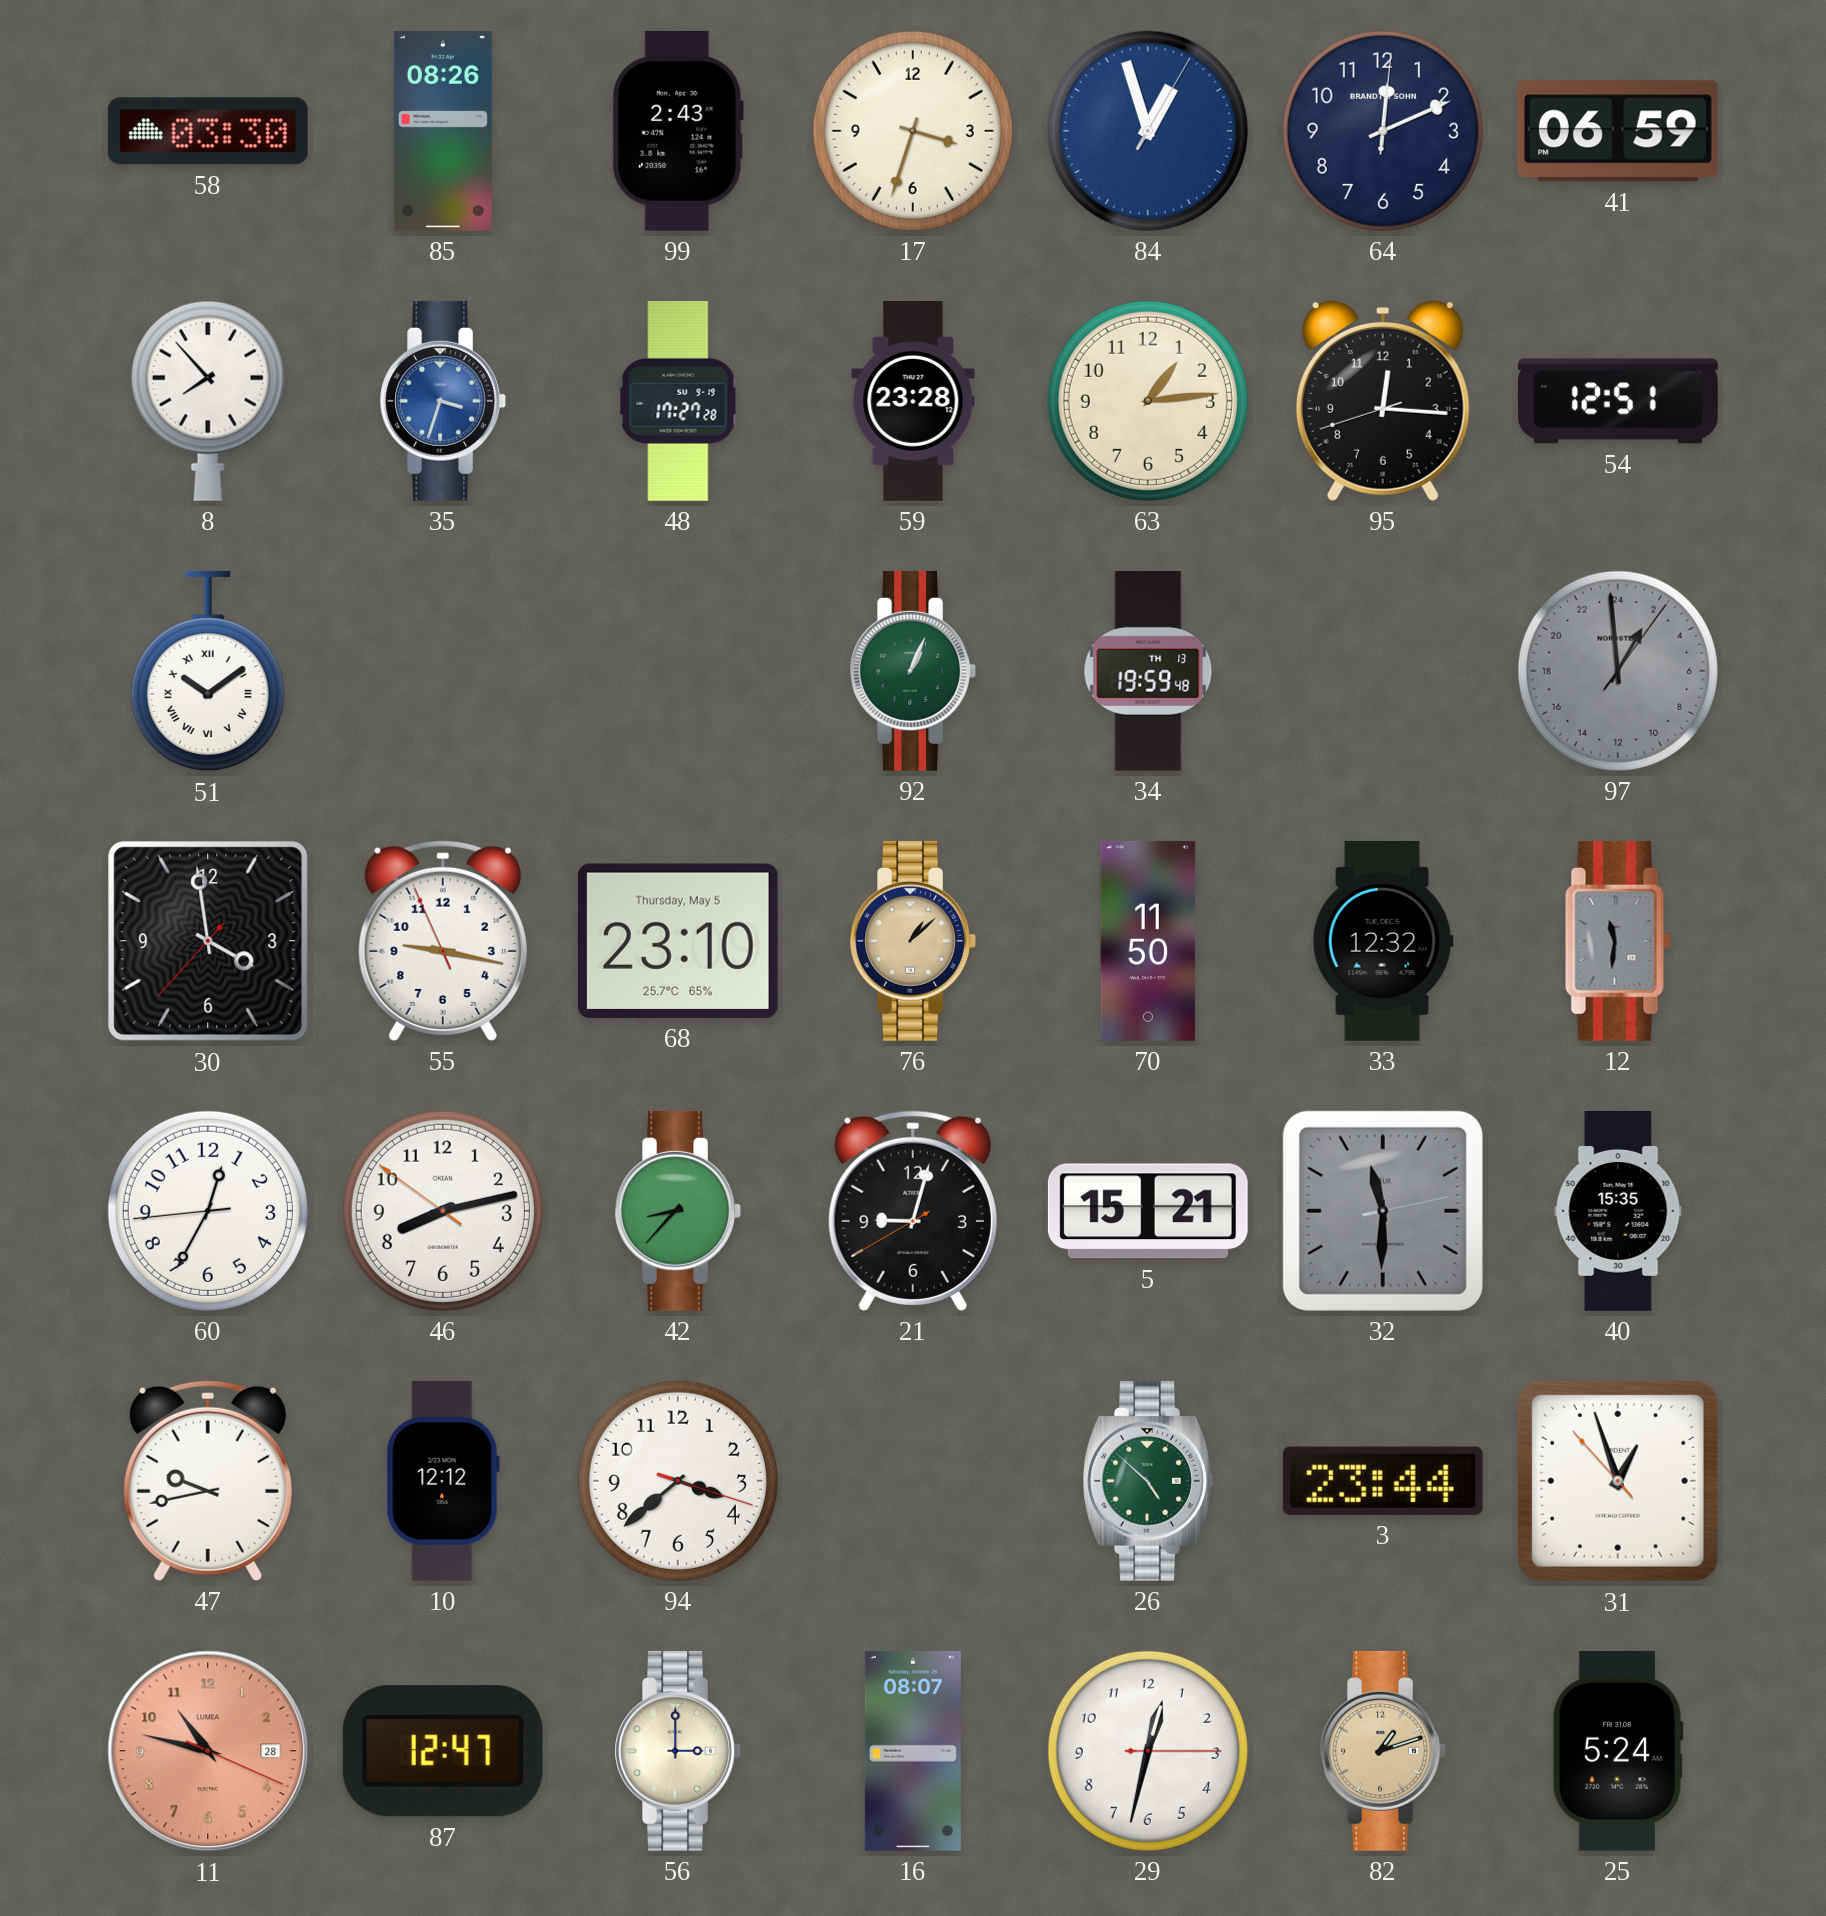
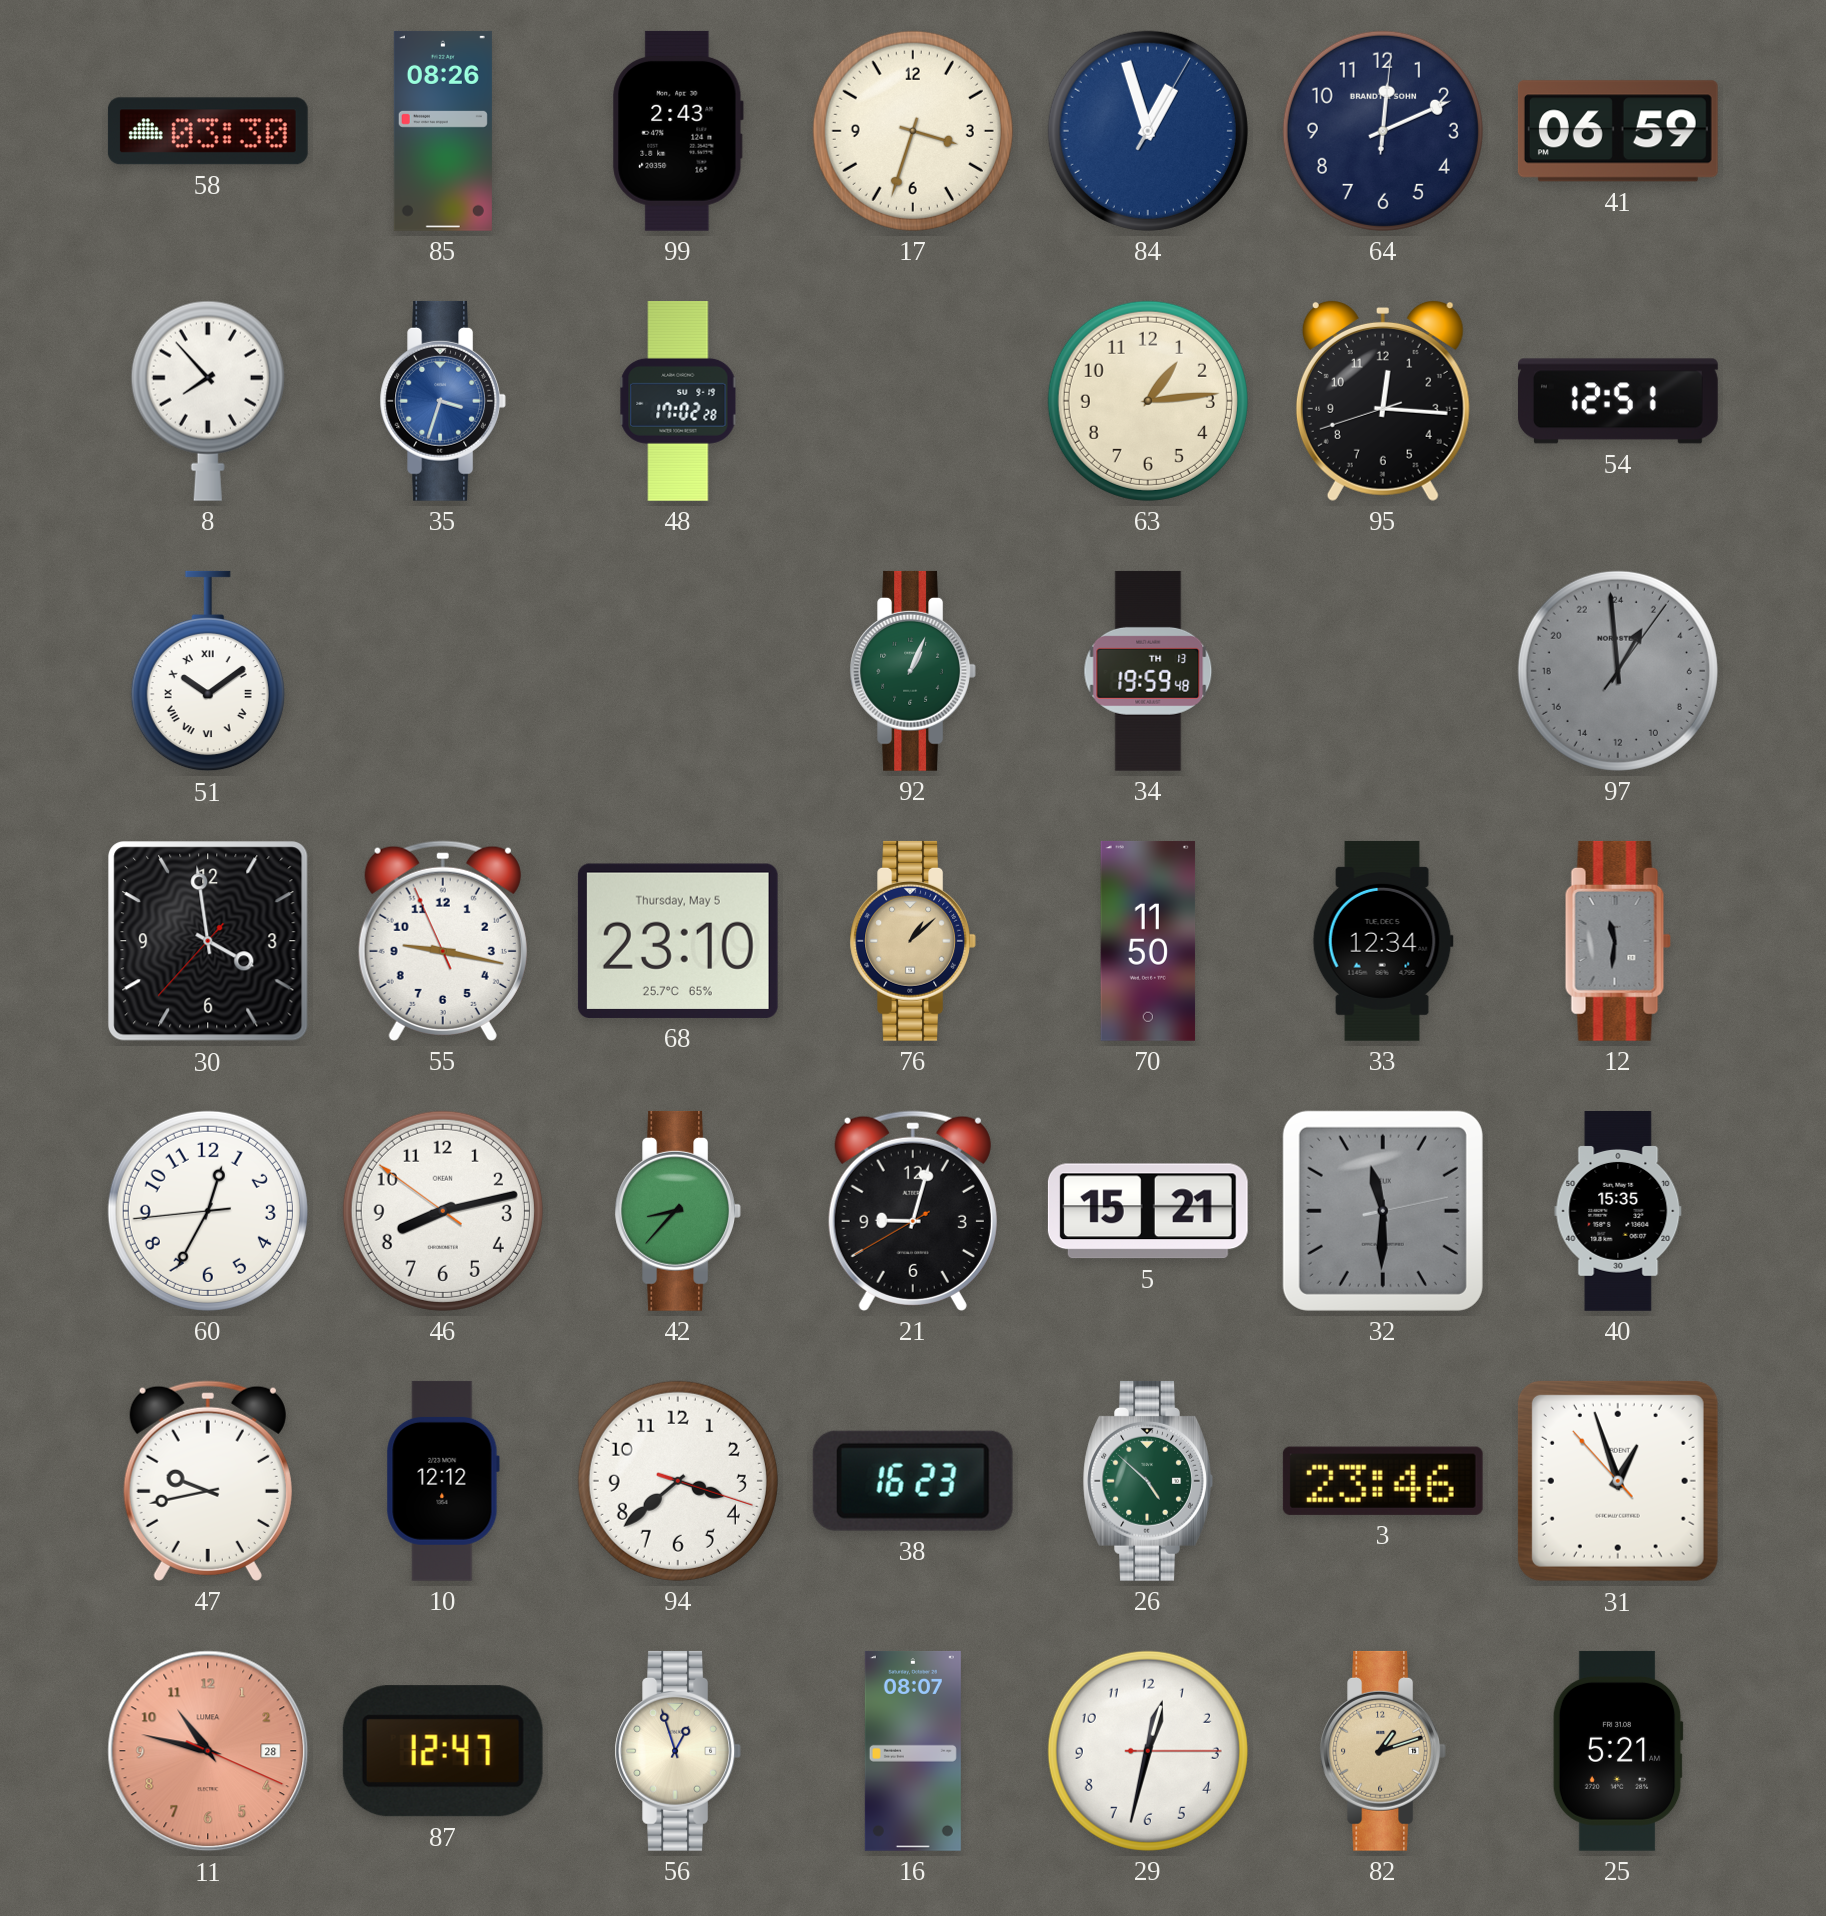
48: 17:27 -> 17:02
59: 23:28 -> none
33: 12:32 -> 12:34
38: none -> 16:23
3: 23:44 -> 23:46
56: 3:00 -> 12:57
25: 5:24 -> 5:21
